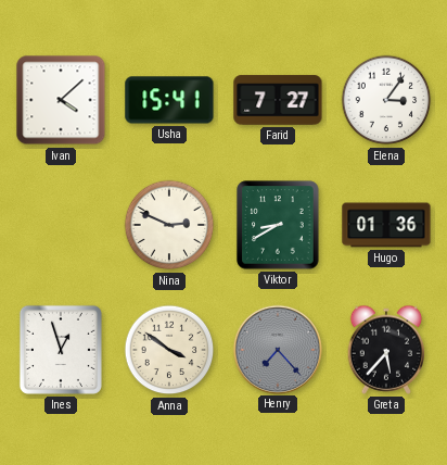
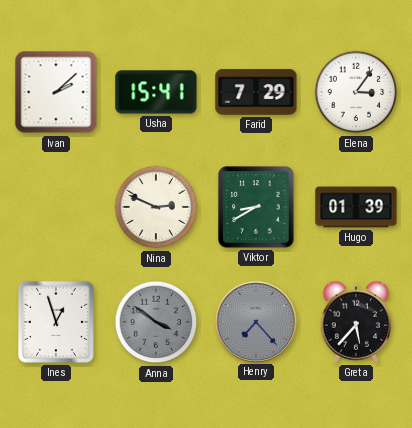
Ivan: 4:08 -> 2:08
Farid: 7:27 -> 7:29
Hugo: 01:36 -> 01:39
Anna dial: cream -> grey
